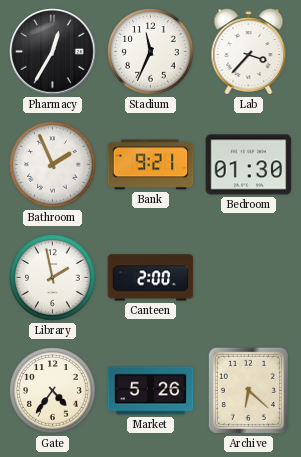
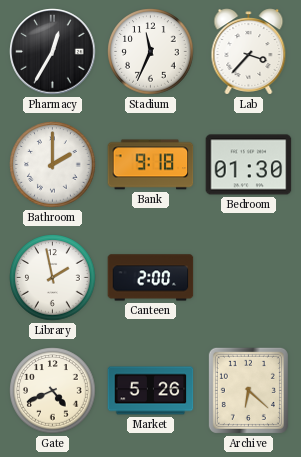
Bathroom: 1:56 -> 2:00
Bank: 9:21 -> 9:18
Gate: 4:36 -> 4:41
